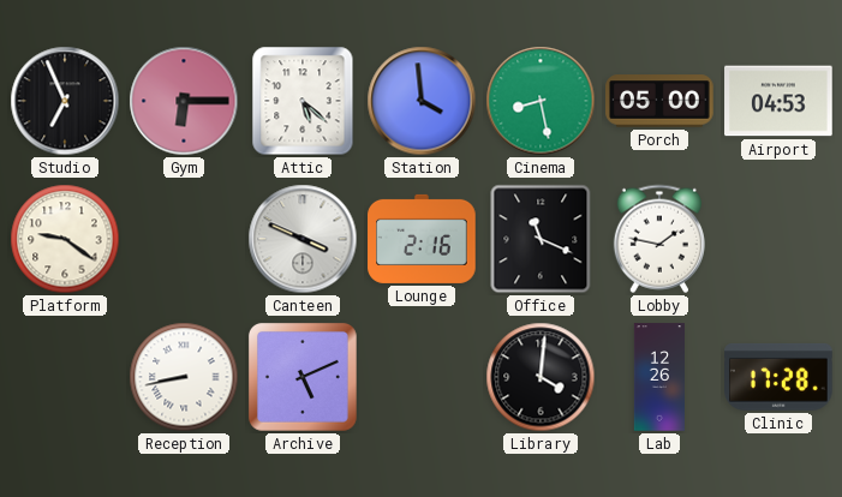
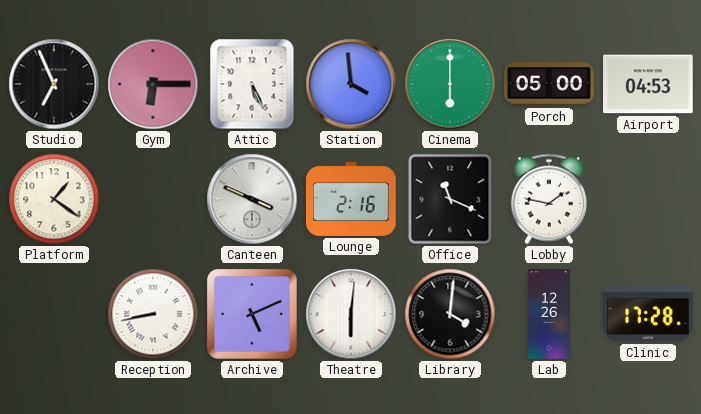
Attic: 5:22 -> 5:26
Cinema: 8:28 -> 6:00
Platform: 9:21 -> 1:21
Theatre: none -> 6:01
